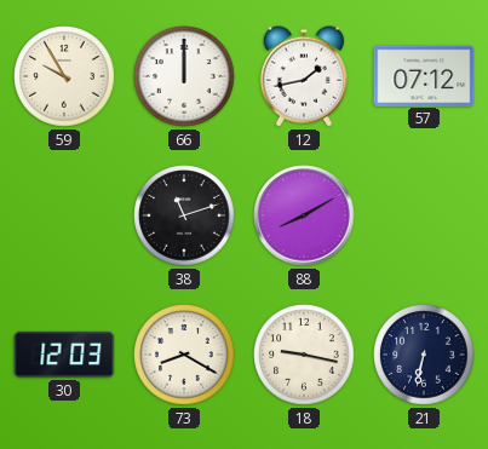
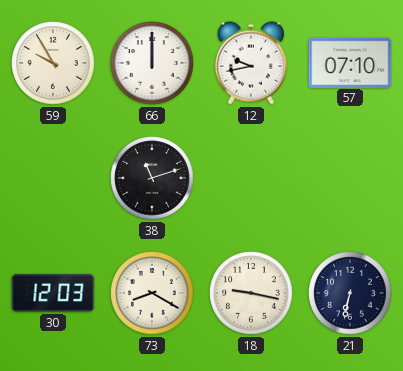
12: 1:43 -> 9:43
57: 07:12 -> 07:10
88: 8:10 -> none
